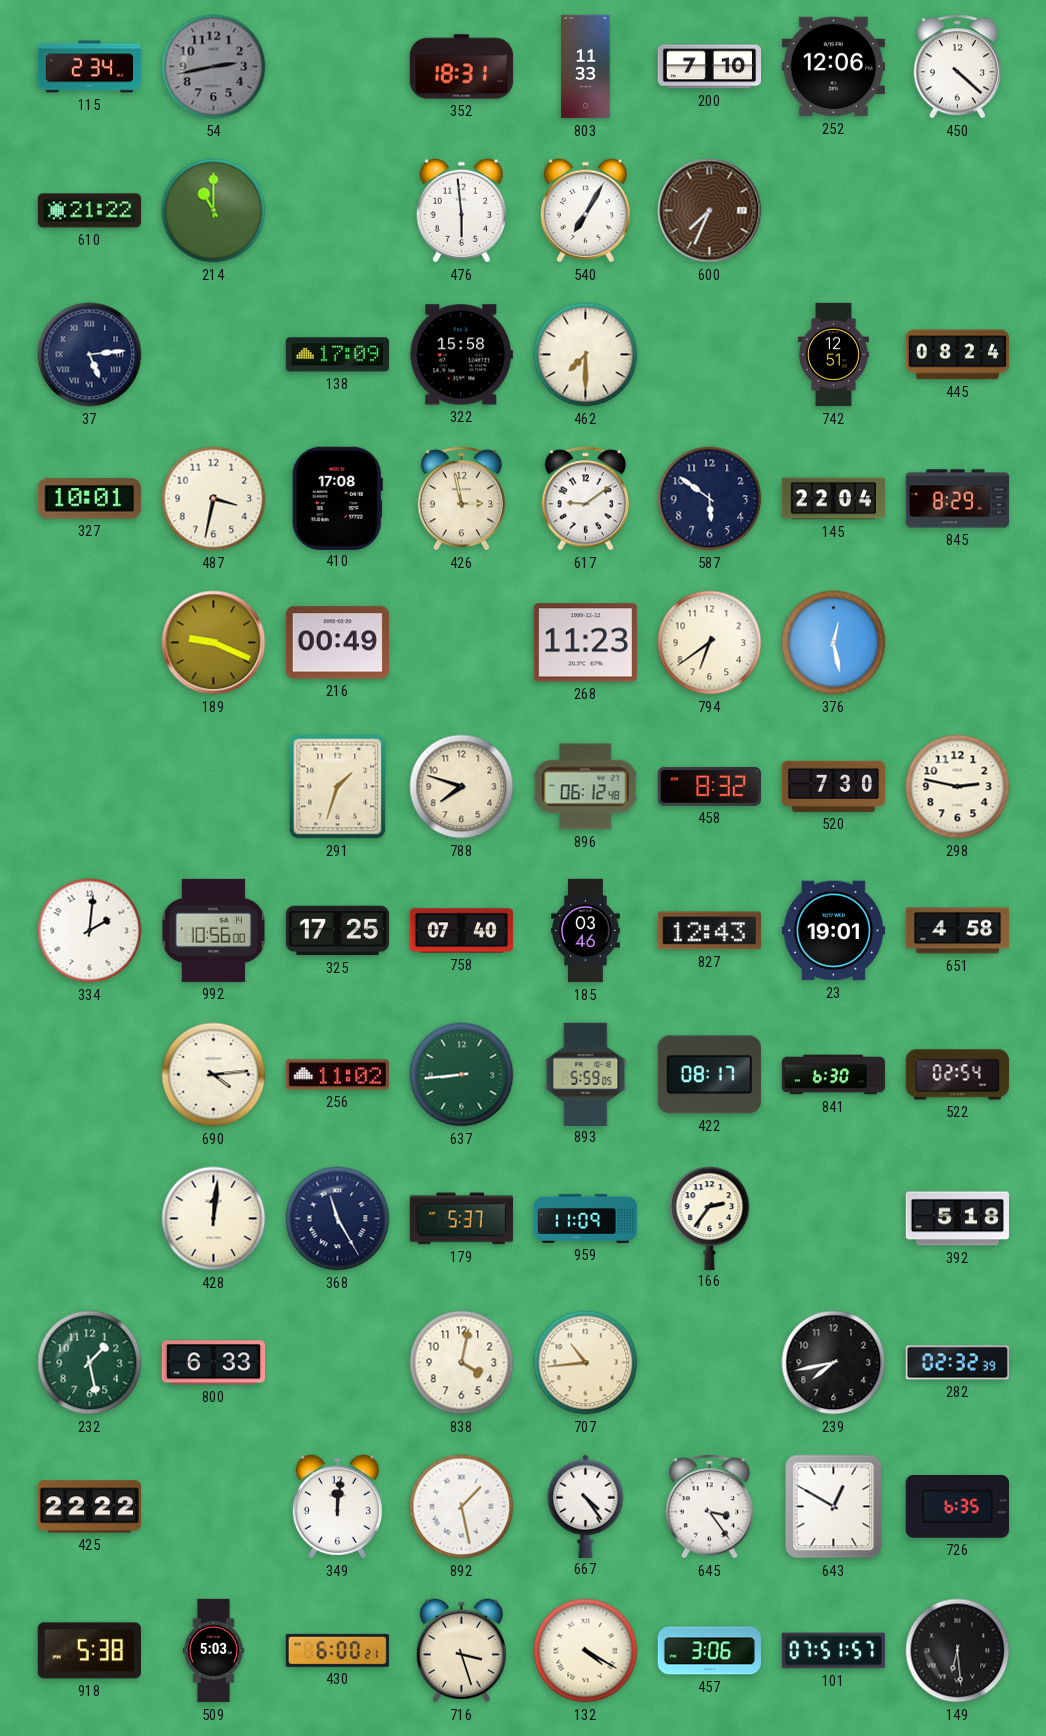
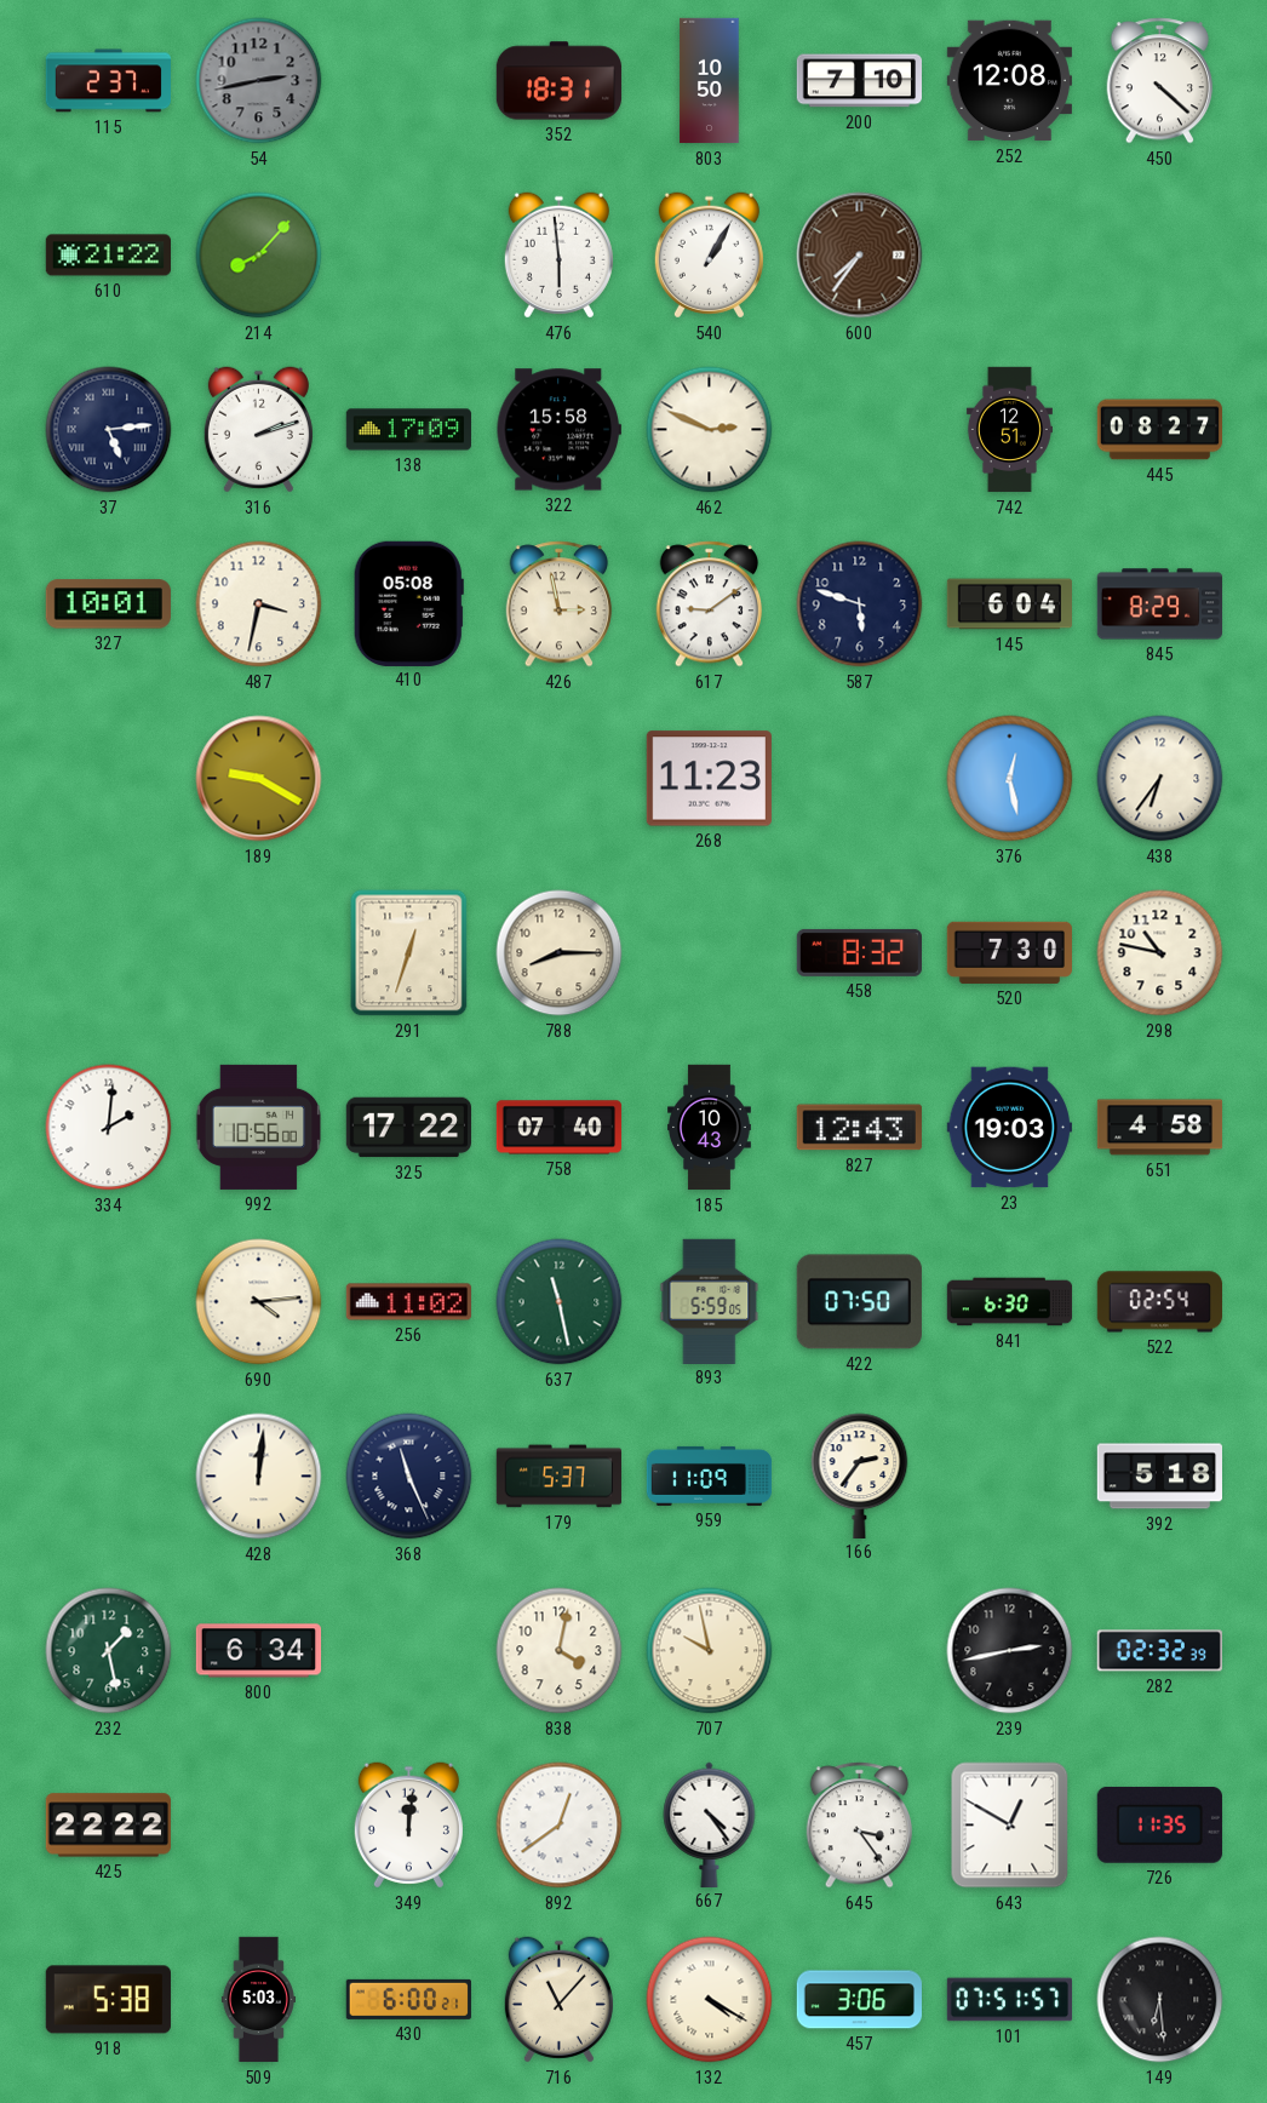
115: 2:34 -> 2:37
803: 11:33 -> 10:50
252: 12:06 -> 12:08
214: 11:00 -> 8:07
540: 7:05 -> 1:05
600: 7:34 -> 7:36
316: none -> 2:12
462: 7:30 -> 2:49
445: 08:24 -> 08:27
410: 17:08 -> 05:08
587: 5:51 -> 5:48
145: 22:04 -> 6:04
189: 9:19 -> 9:20
216: 00:49 -> none
794: 6:39 -> none
438: none -> 6:36
291: 1:33 -> 12:33
788: 7:48 -> 8:15
896: 06:12 -> none
298: 2:47 -> 10:47
325: 17:25 -> 17:22
185: 03:46 -> 10:43
23: 19:01 -> 19:03
637: 8:44 -> 11:28
422: 08:17 -> 07:50
368: 11:25 -> 11:26
800: 6:33 -> 6:34
707: 10:44 -> 9:58
239: 7:43 -> 2:43
892: 1:28 -> 12:39
726: 6:35 -> 11:35
716: 3:27 -> 11:07
